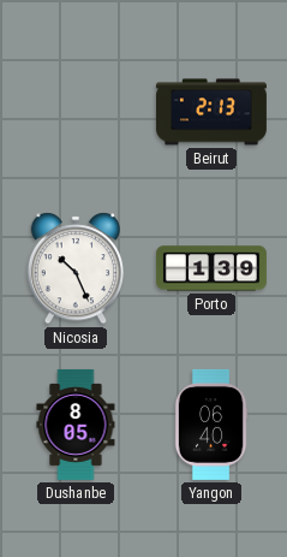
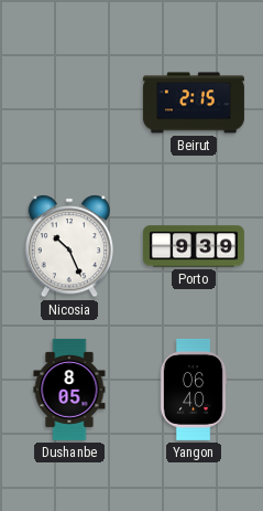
Beirut: 2:13 -> 2:15
Porto: 1:39 -> 9:39
